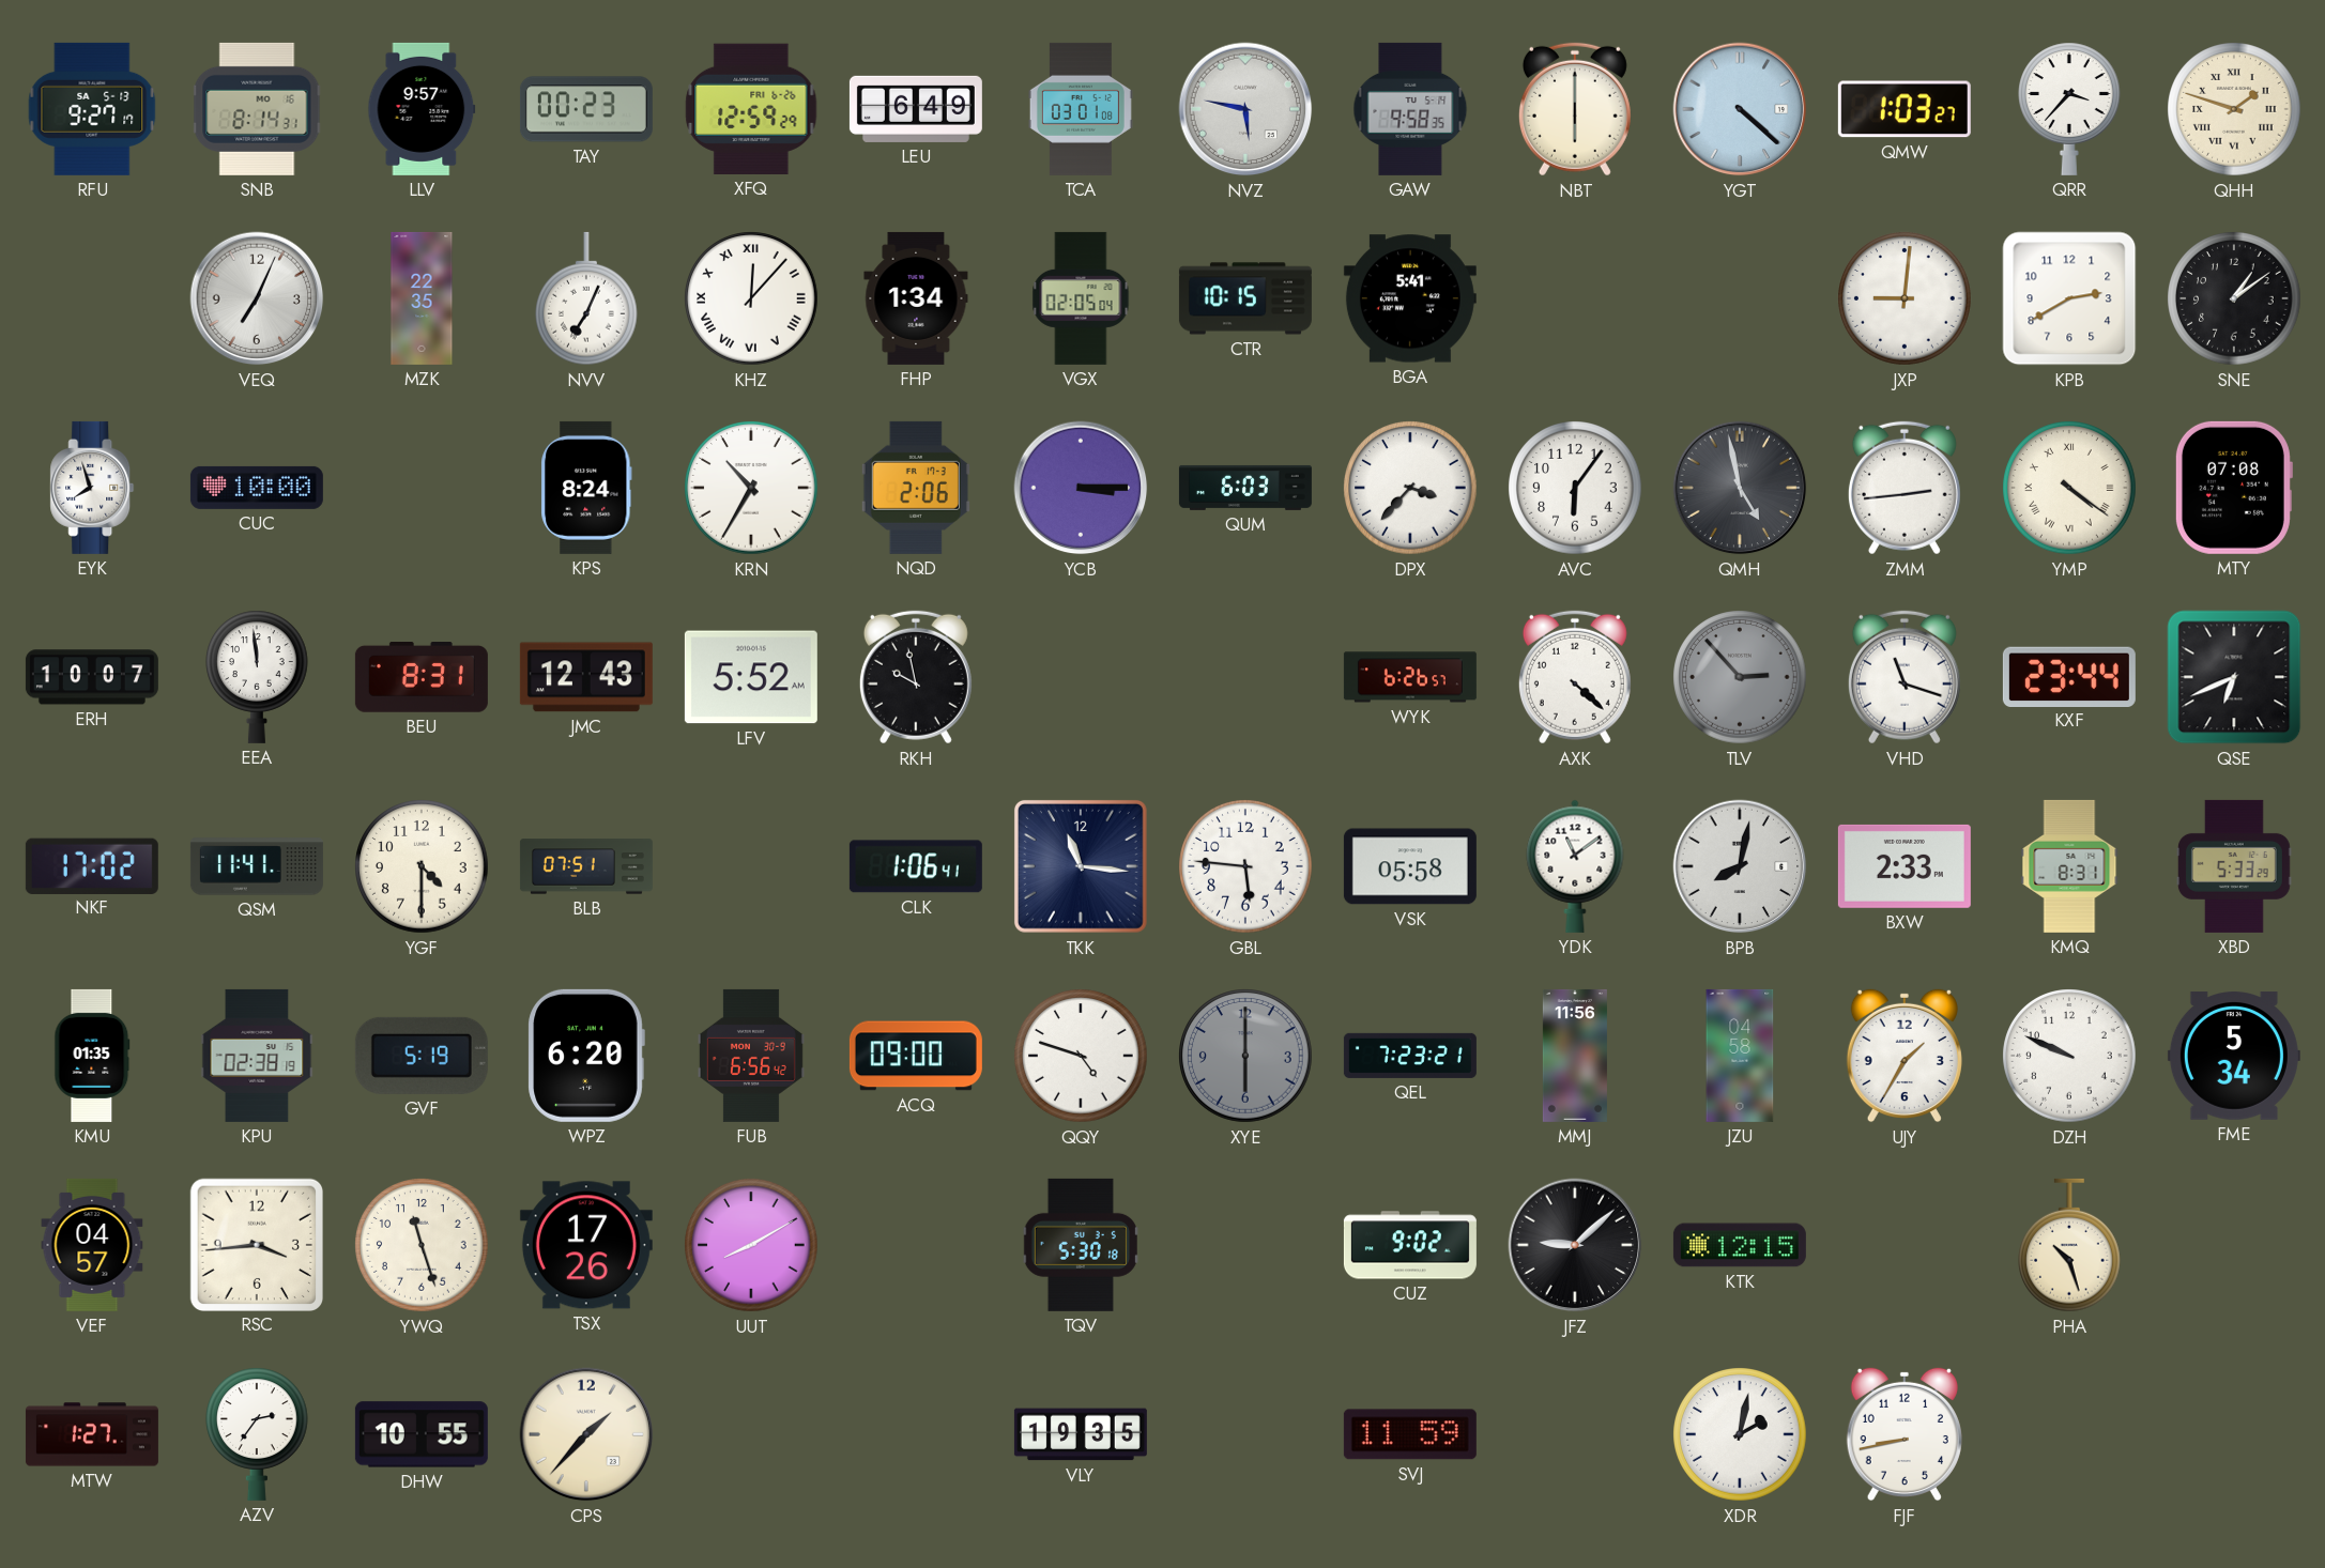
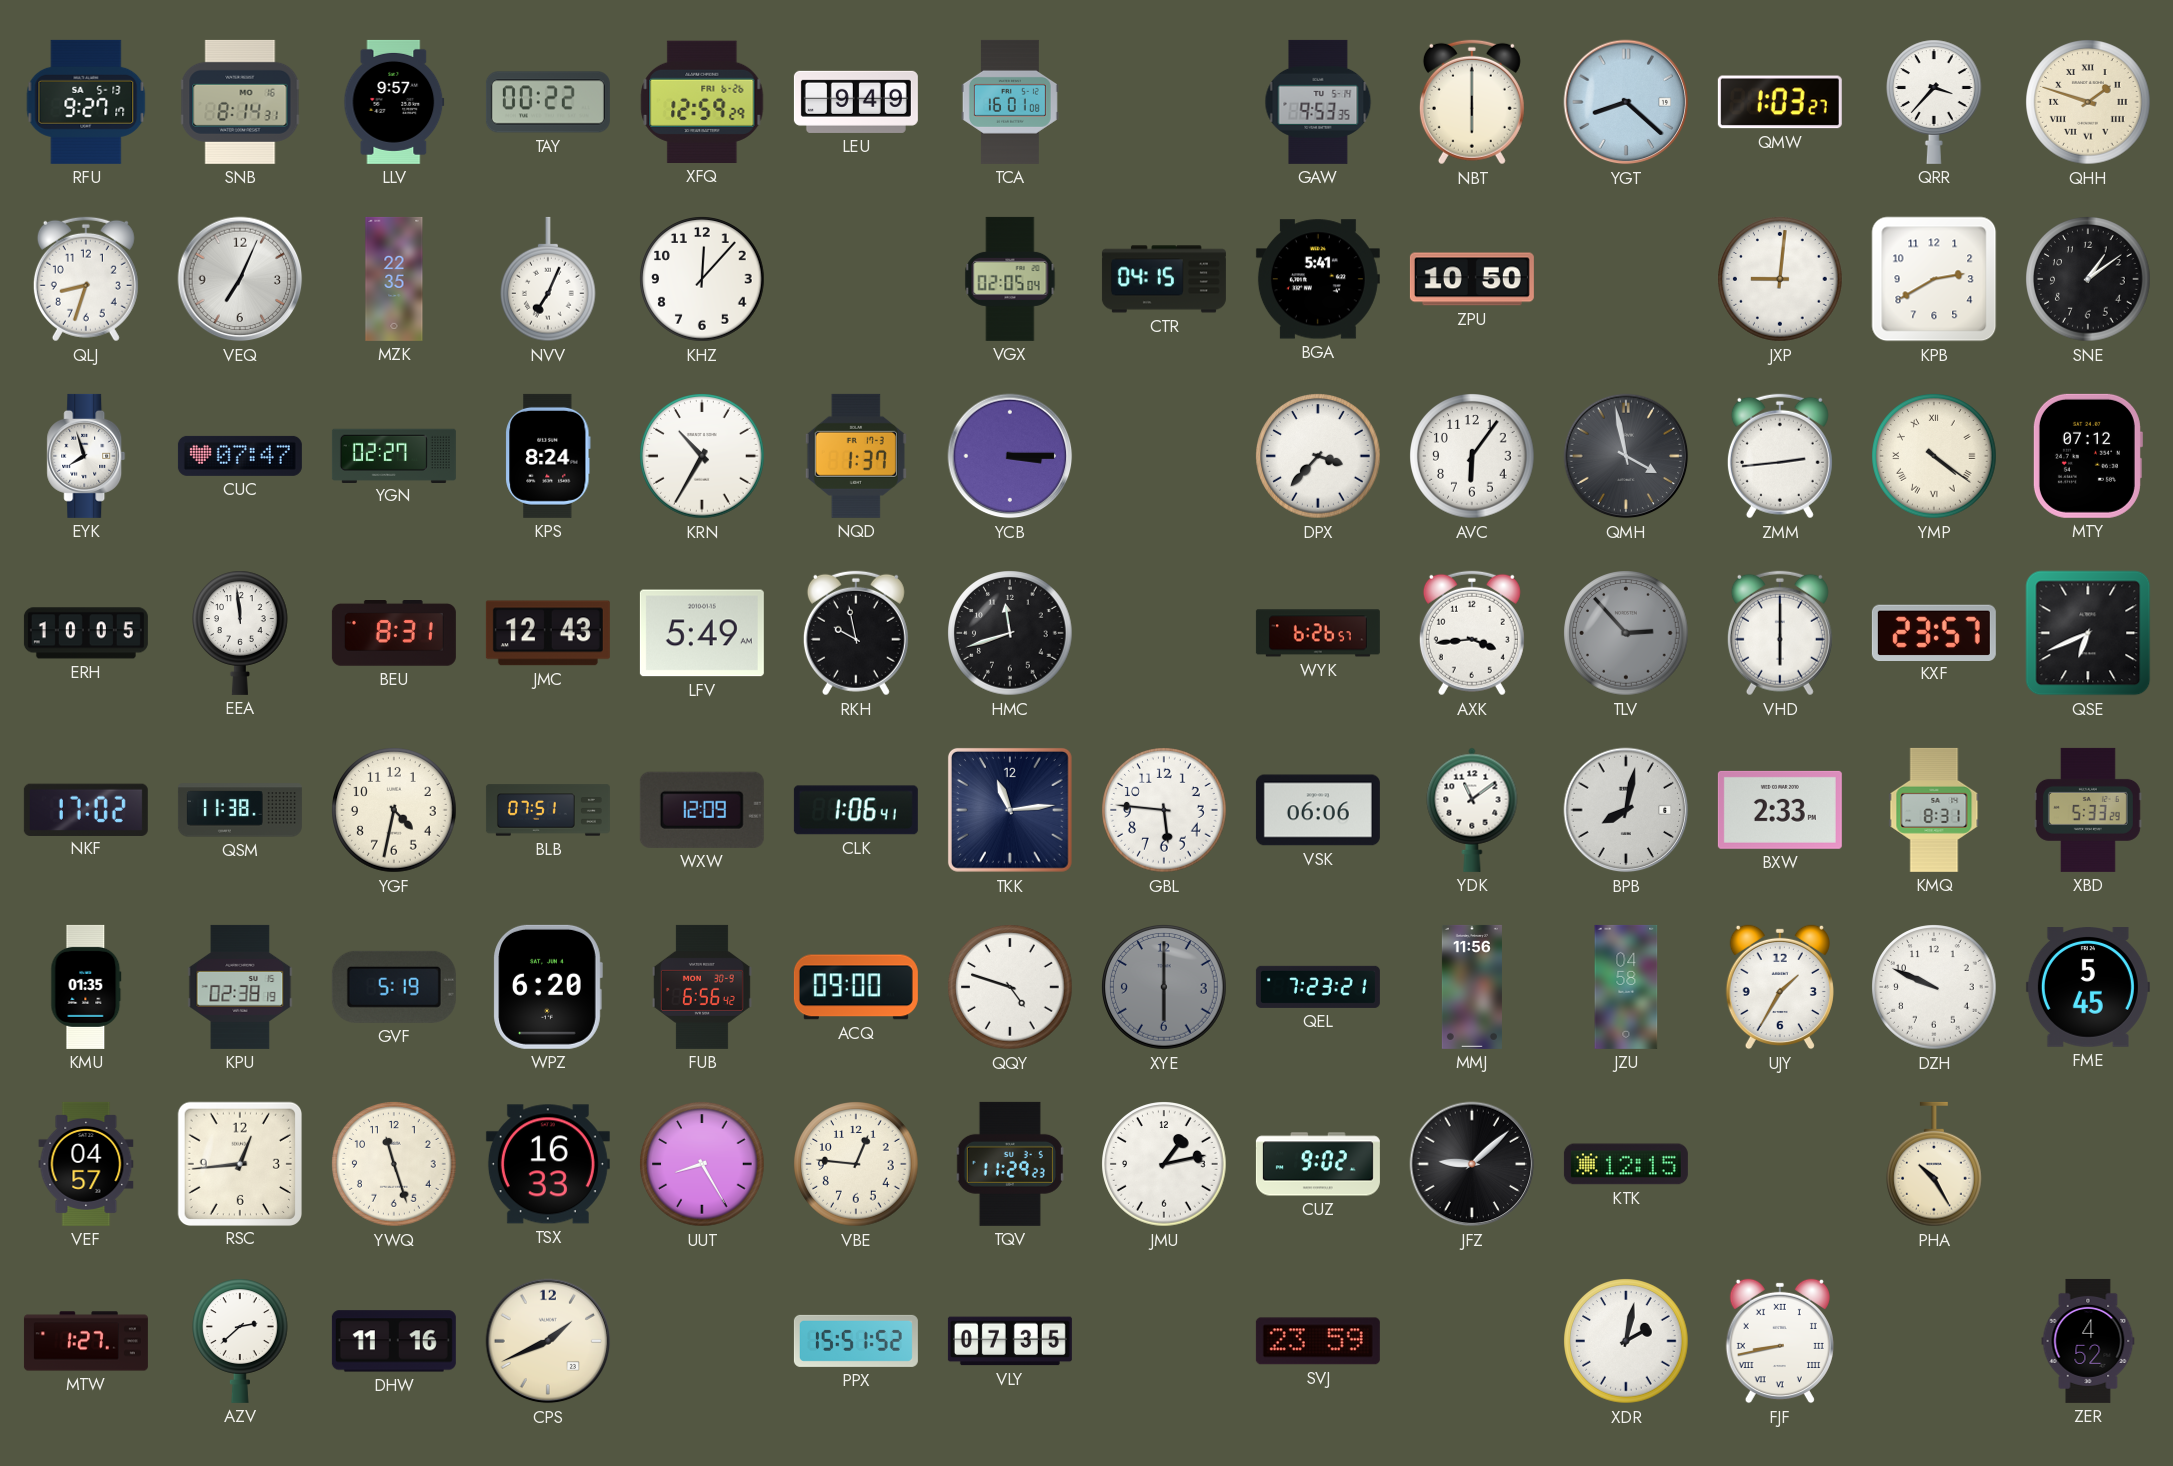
TAY: 00:23 -> 00:22
LEU: 6:49 -> 9:49
TCA: 03:01 -> 16:01
NVZ: 5:47 -> none
GAW: 9:58 -> 9:53
YGT: 4:22 -> 8:22
QLJ: none -> 8:33
KHZ numerals: Roman -> Arabic
FHP: 1:34 -> none
CTR: 10:15 -> 04:15
ZPU: none -> 10:50
CUC: 10:00 -> 07:47
YGN: none -> 02:27
NQD: 2:06 -> 1:37
QUM: 6:03 -> none
QMH: 4:58 -> 3:58
MTY: 07:08 -> 07:12
ERH: 10:07 -> 10:05
LFV: 5:52 -> 5:49
HMC: none -> 11:42
AXK: 4:22 -> 3:44
VHD: 11:18 -> 6:00
KXF: 23:44 -> 23:57
QSM: 11:41 -> 11:38
YGF: 4:30 -> 4:32
WXW: none -> 12:09
TKK: 11:16 -> 11:14
VSK: 05:58 -> 06:06
FME: 5:34 -> 5:45
RSC: 3:44 -> 12:44
TSX: 17:26 -> 16:33
UUT: 8:10 -> 8:25
VBE: none -> 12:46
TQV: 5:30 -> 11:29
JMU: none -> 1:13
PHA: 10:27 -> 10:25
AZV: 2:36 -> 2:38
DHW: 10:55 -> 11:16
CPS: 1:37 -> 1:41
PPX: none -> 15:51
VLY: 19:35 -> 07:35
SVJ: 11:59 -> 23:59
FJF numerals: Arabic -> Roman
ZER: none -> 4:52
